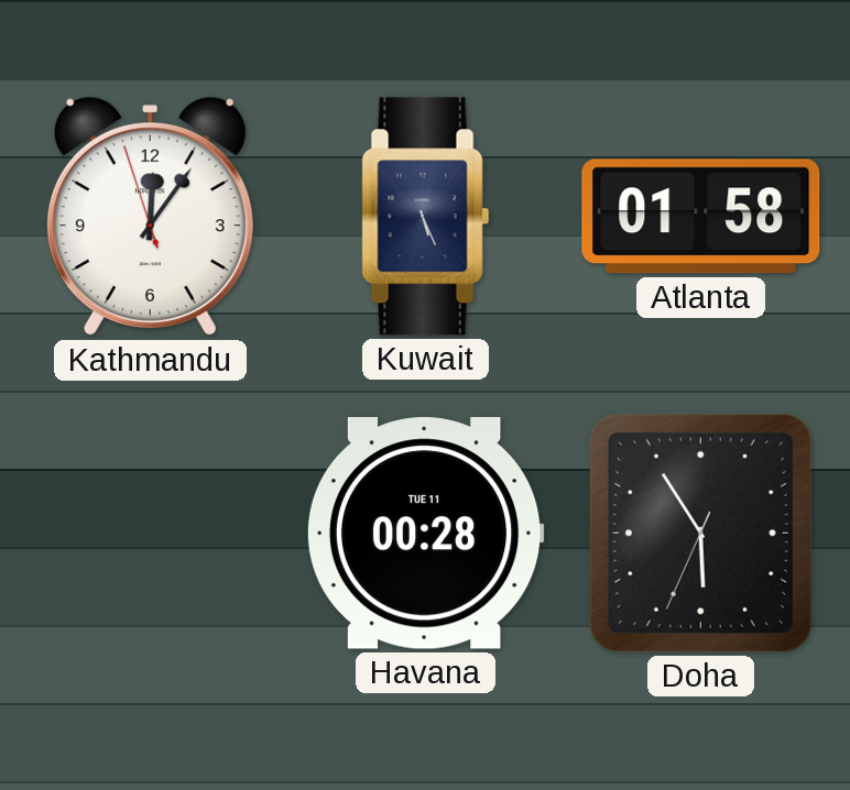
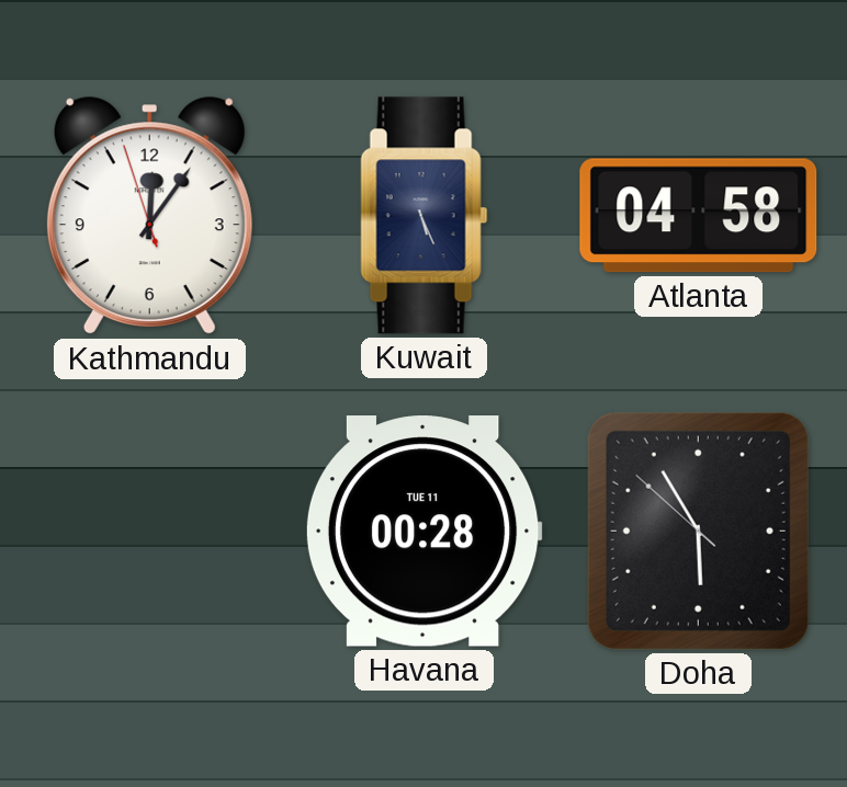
Atlanta: 01:58 -> 04:58
Doha: 5:54:34 -> 5:54:52
